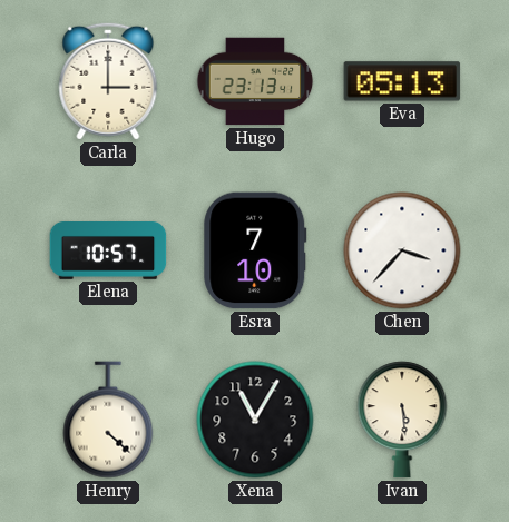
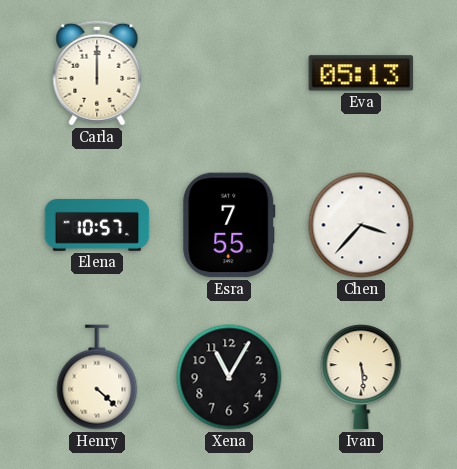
Carla: 3:00 -> 12:00
Hugo: 23:13 -> none
Esra: 7:10 -> 7:55
